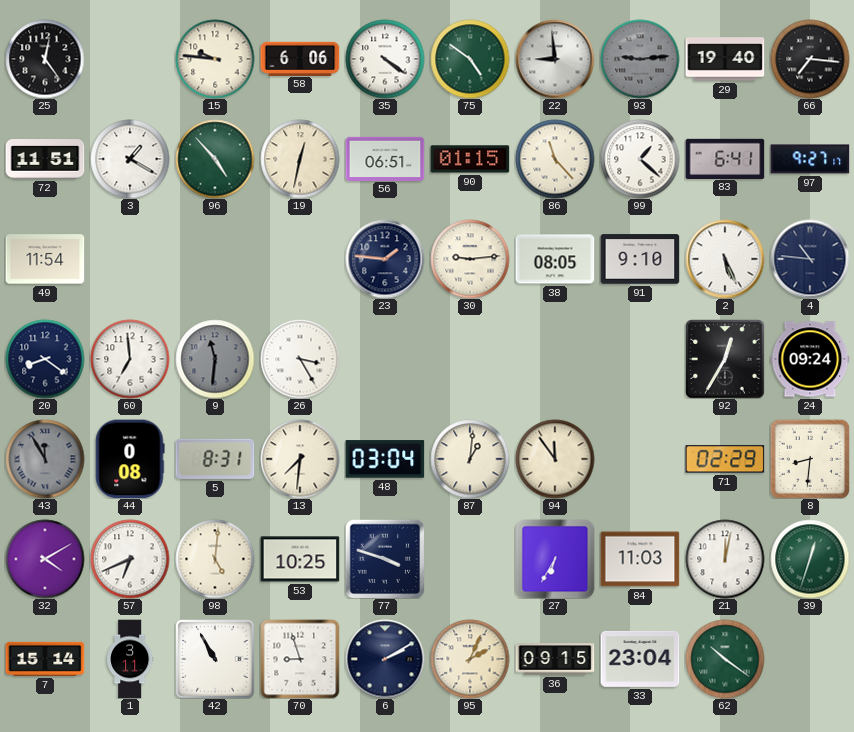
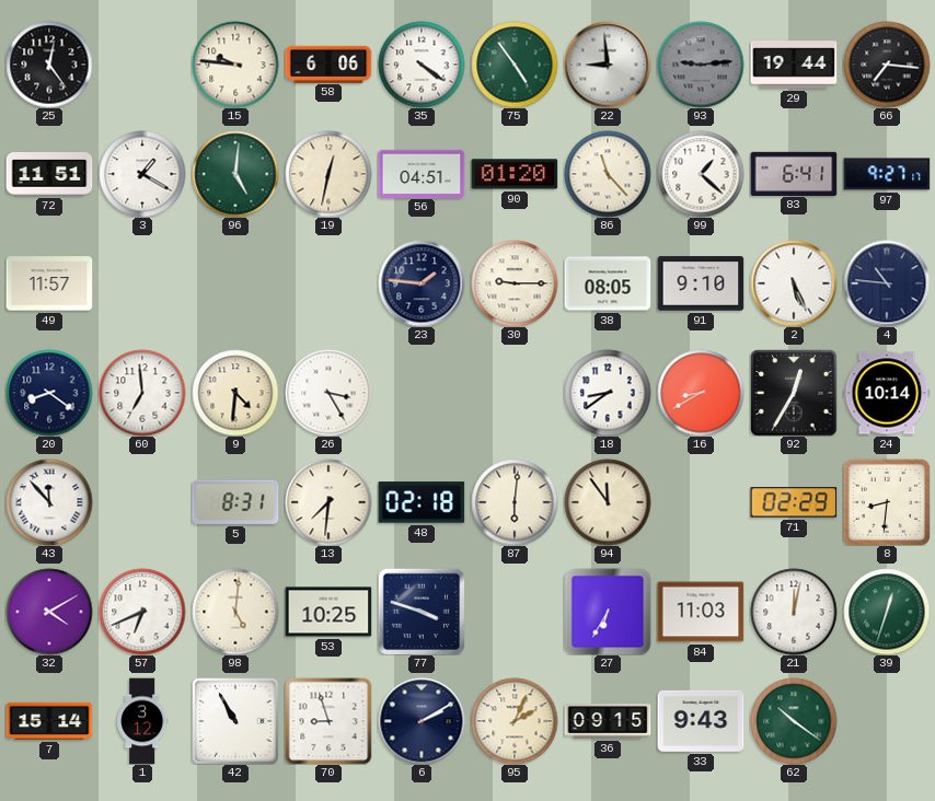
75: 4:51 -> 4:54
29: 19:40 -> 19:44
96: 4:53 -> 5:01
56: 06:51 -> 04:51
90: 01:15 -> 01:20
49: 11:54 -> 11:57
30: 9:14 -> 9:15
9: 11:31 -> 4:31
9 dial: grey -> cream
18: none -> 8:39
16: none -> 8:40
24: 09:24 -> 10:14
43: 11:55 -> 11:53
43 dial: grey -> white
44: 0:08 -> none
48: 03:04 -> 02:18
87: 1:01 -> 6:01
1: 3:11 -> 3:12
33: 23:04 -> 9:43
